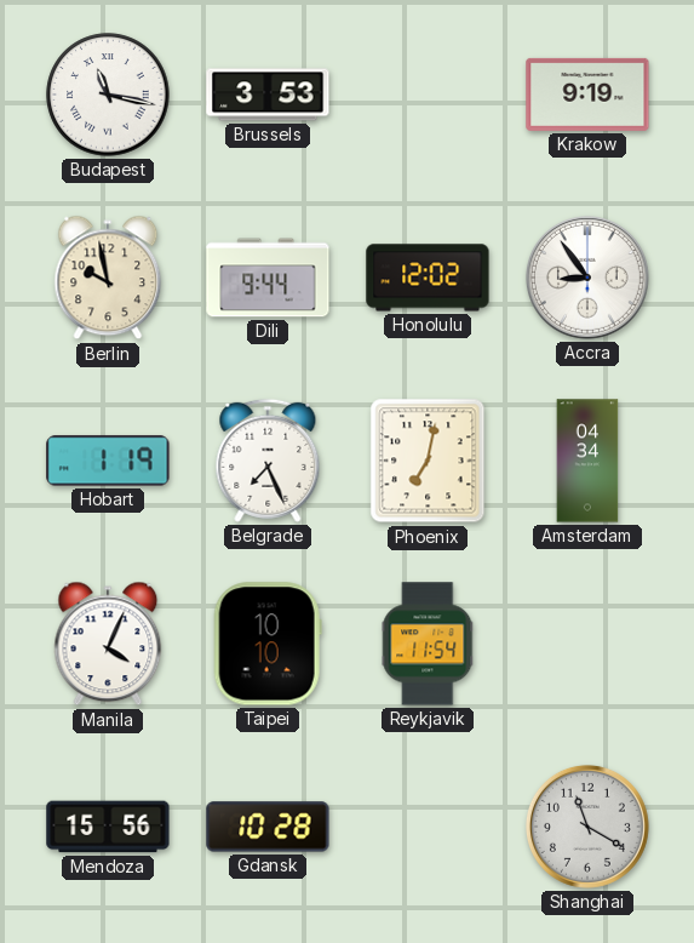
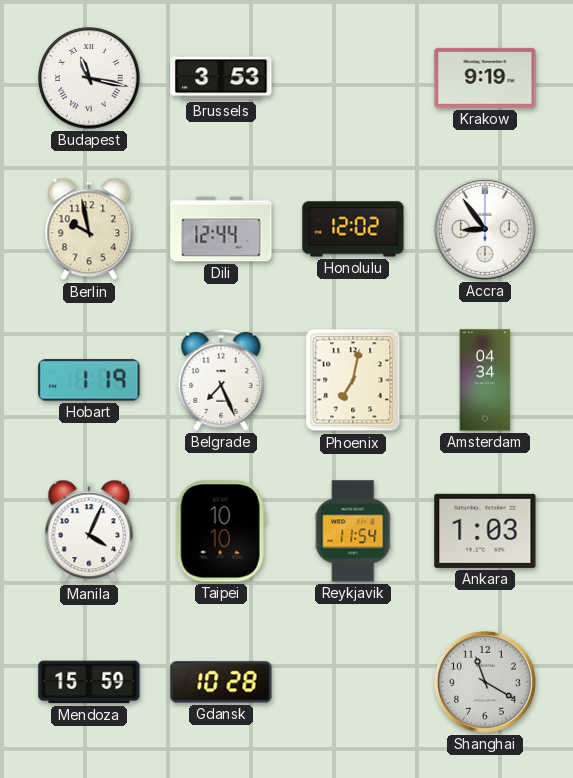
Dili: 9:44 -> 12:44
Ankara: none -> 1:03
Mendoza: 15:56 -> 15:59
